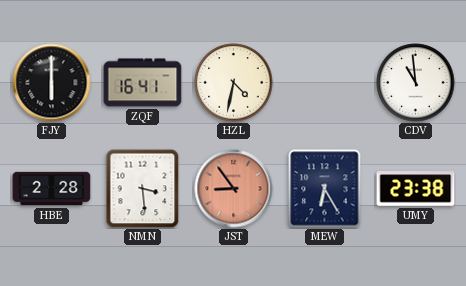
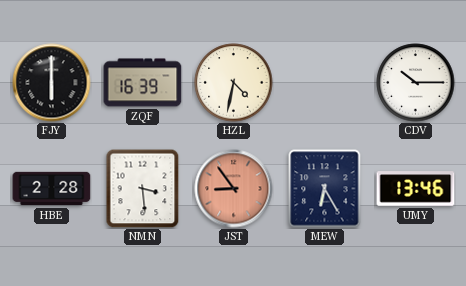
ZQF: 16:41 -> 16:39
CDV: 10:59 -> 10:15
UMY: 23:38 -> 13:46
